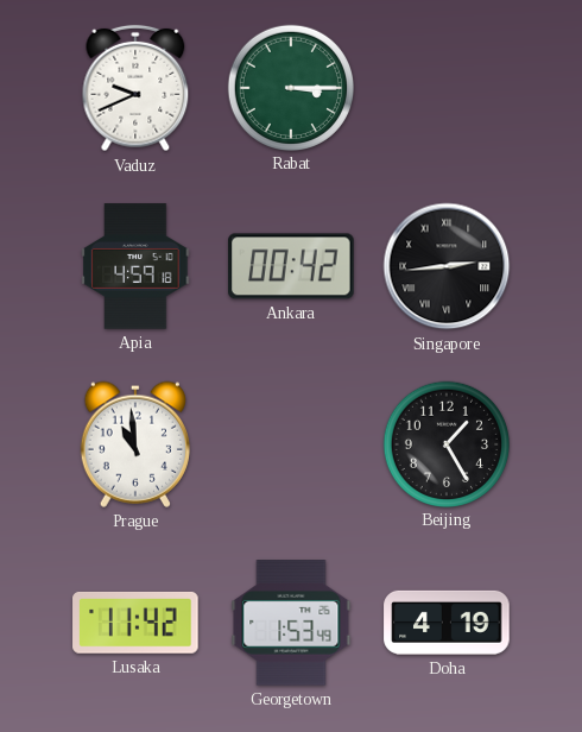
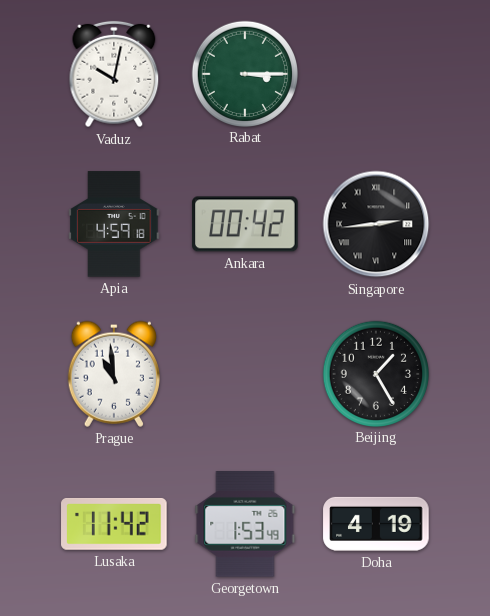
Vaduz: 9:41 -> 10:02
